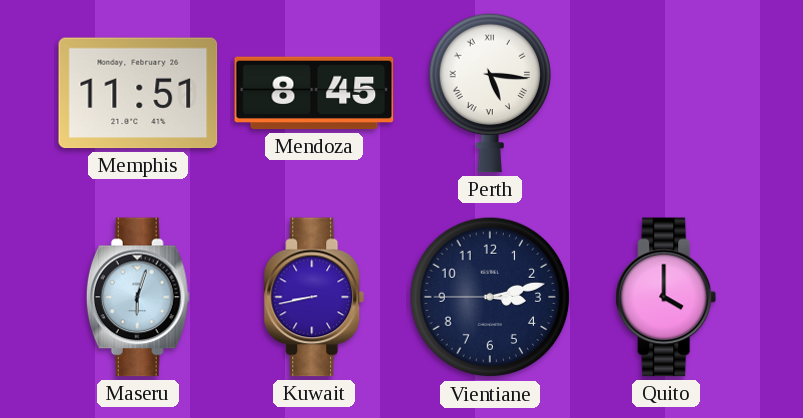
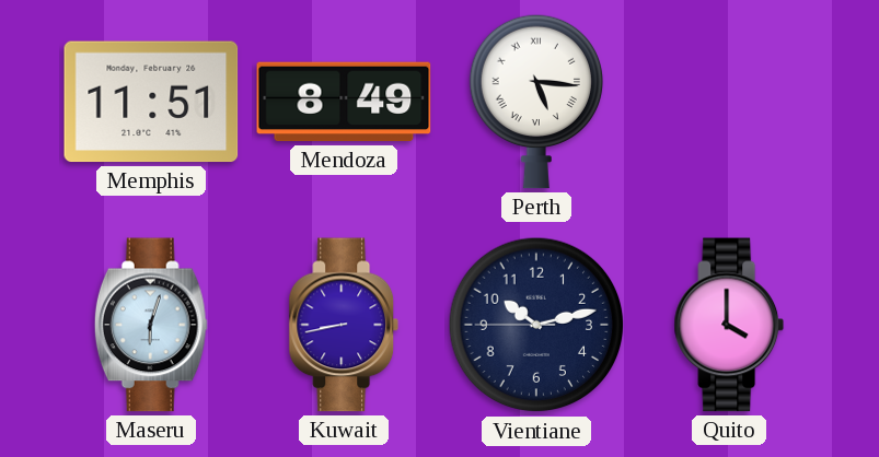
Mendoza: 8:45 -> 8:49
Vientiane: 3:12 -> 10:12
